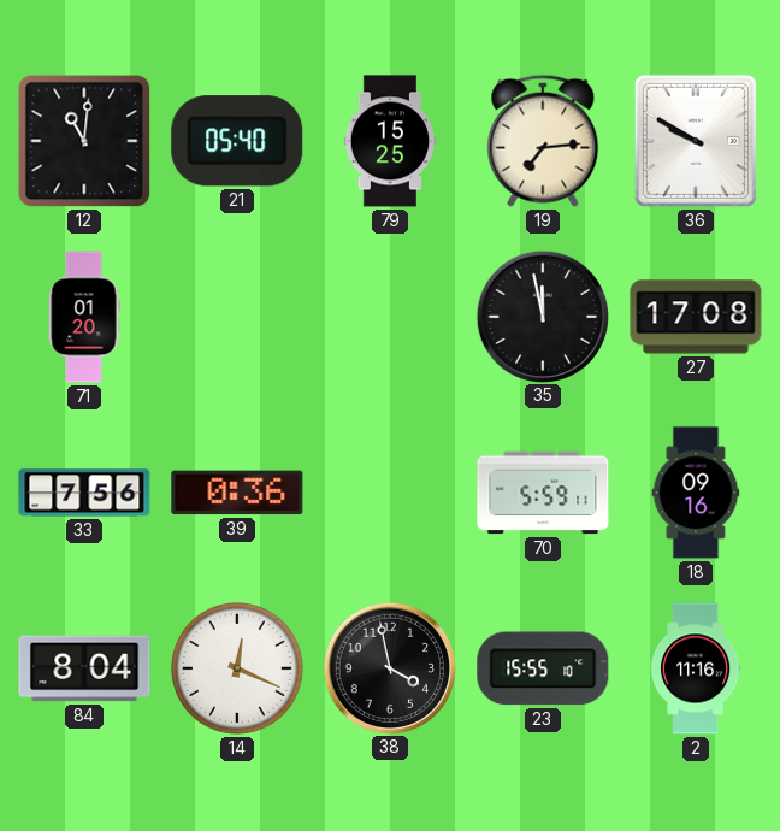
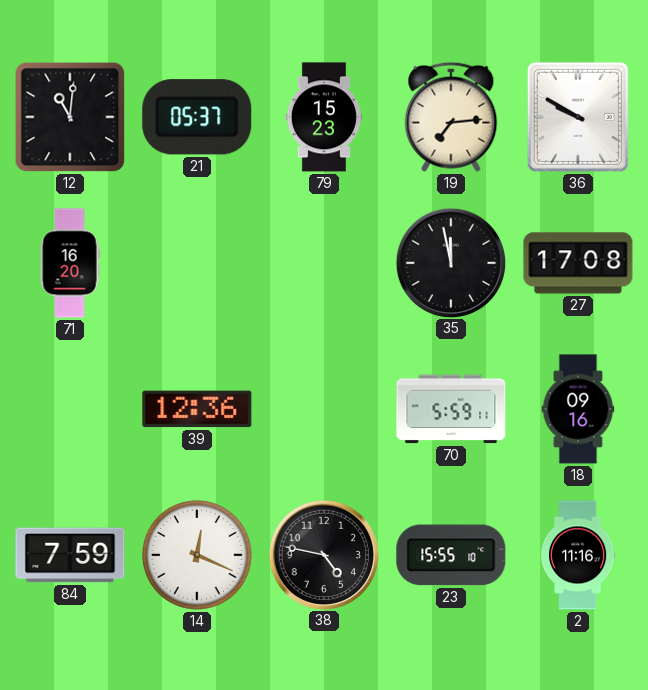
21: 05:40 -> 05:37
79: 15:25 -> 15:23
71: 01:20 -> 16:20
33: 7:56 -> none
39: 0:36 -> 12:36
84: 8:04 -> 7:59
38: 3:58 -> 4:47
